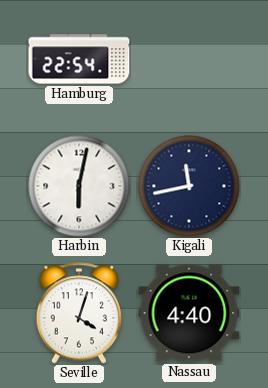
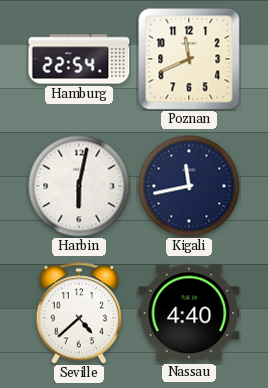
Poznan: none -> 11:41
Seville: 4:03 -> 4:38
